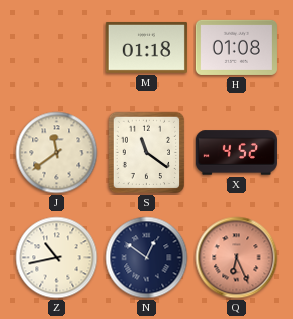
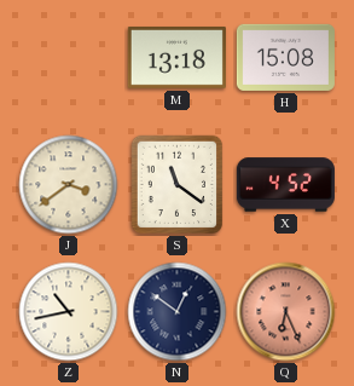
M: 01:18 -> 13:18
H: 01:08 -> 15:08
J: 11:39 -> 3:39
